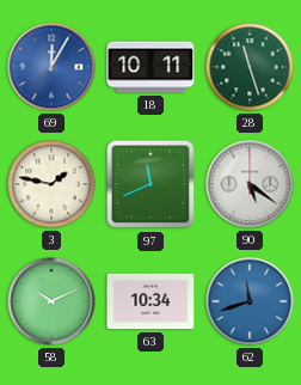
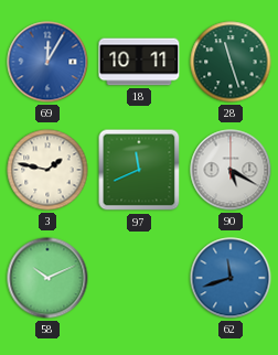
90: 5:21 -> 5:20
63: 10:34 -> none
